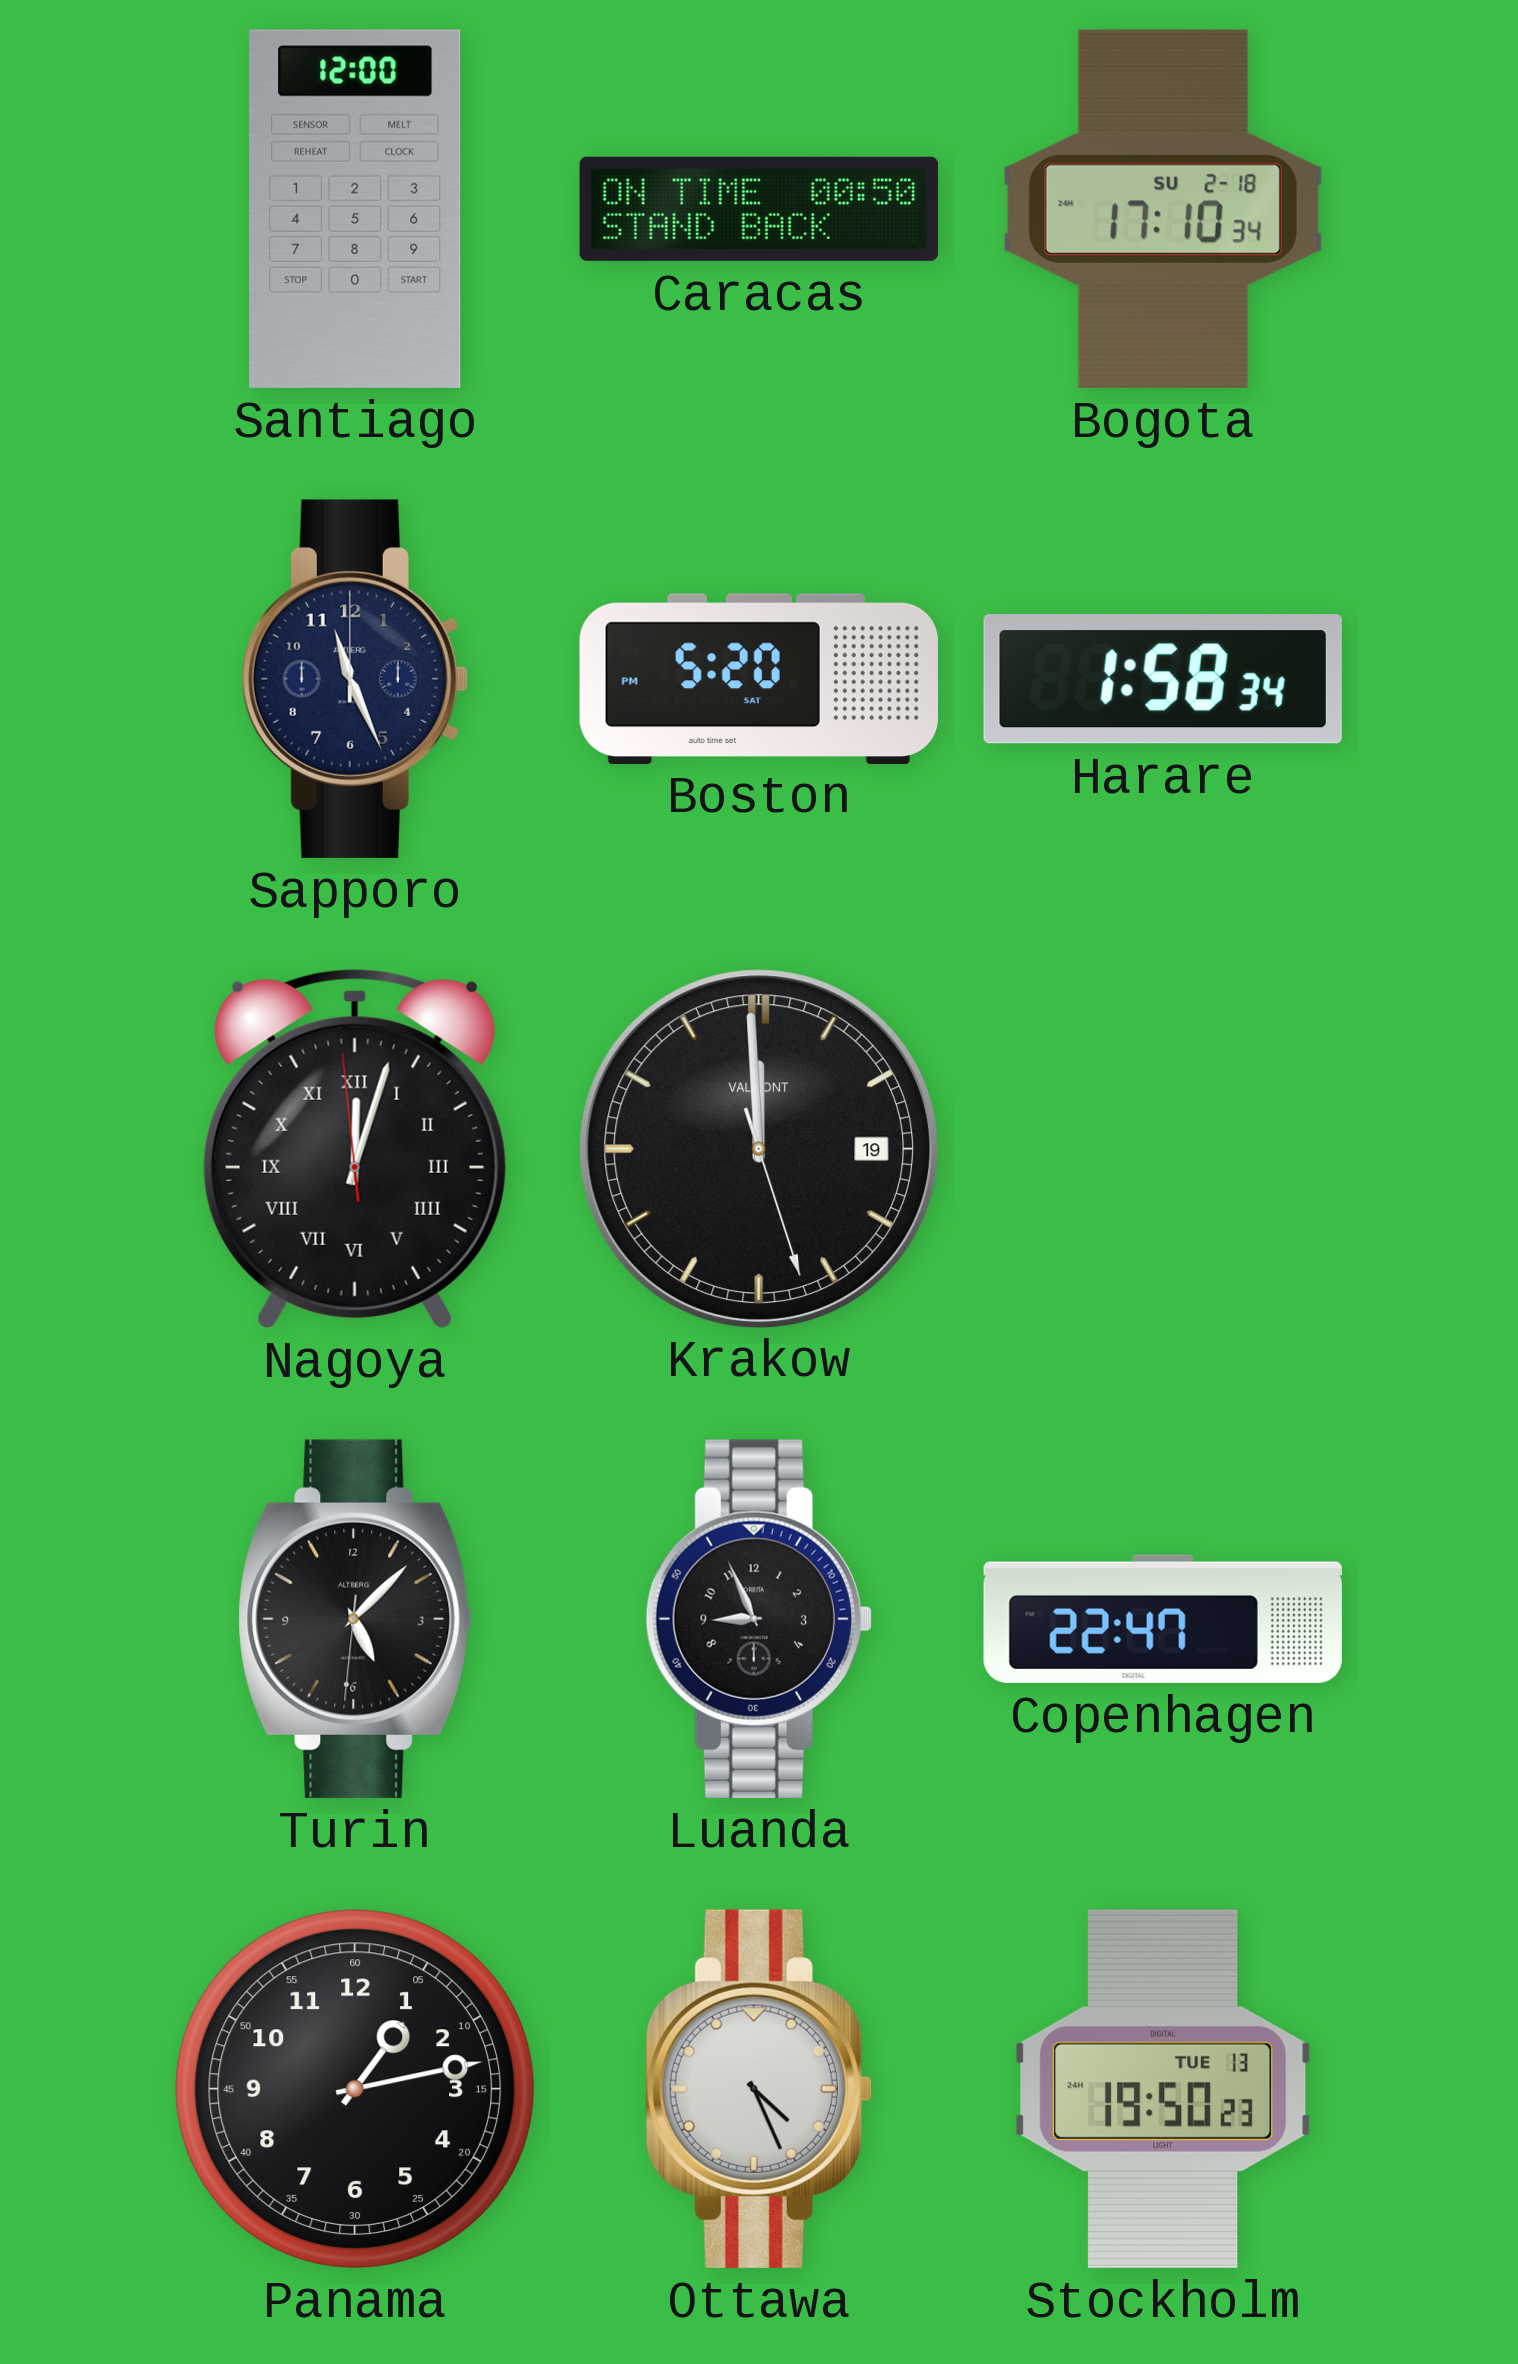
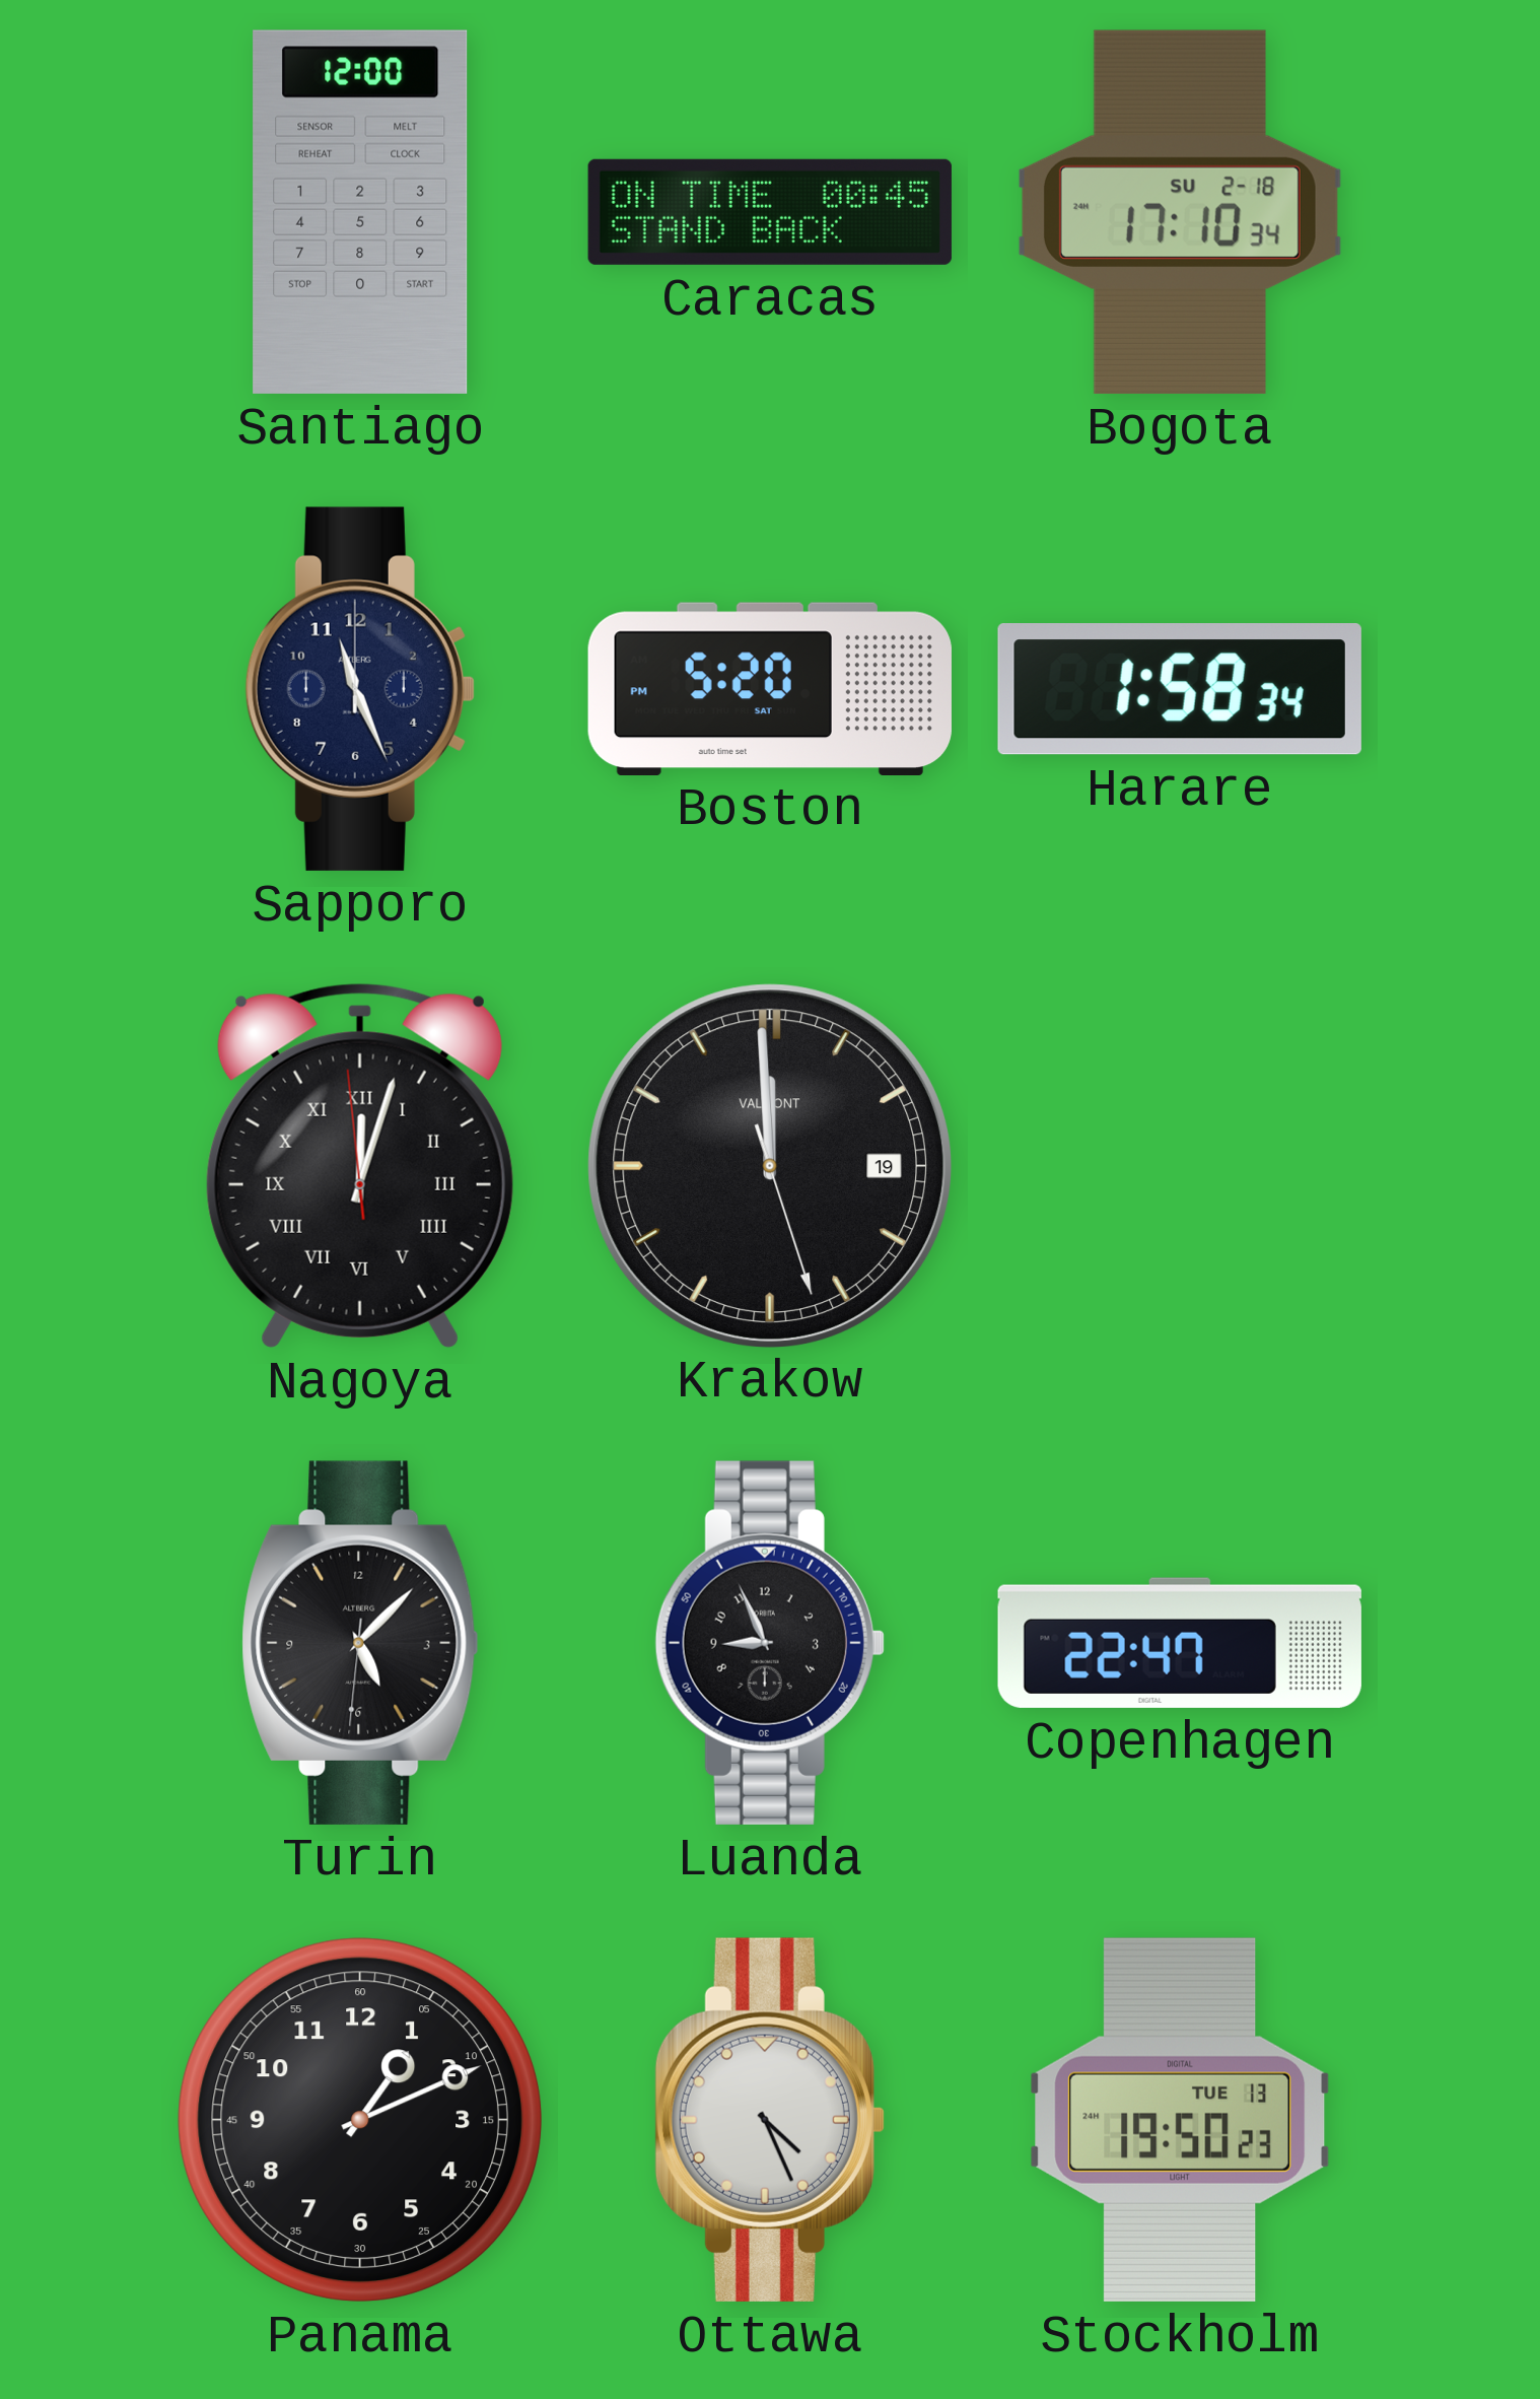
Caracas: 00:50 -> 00:45
Panama: 1:13 -> 1:11
